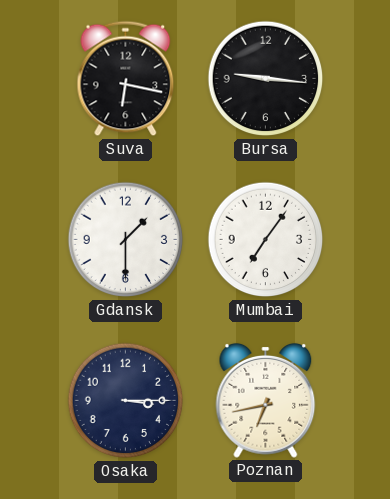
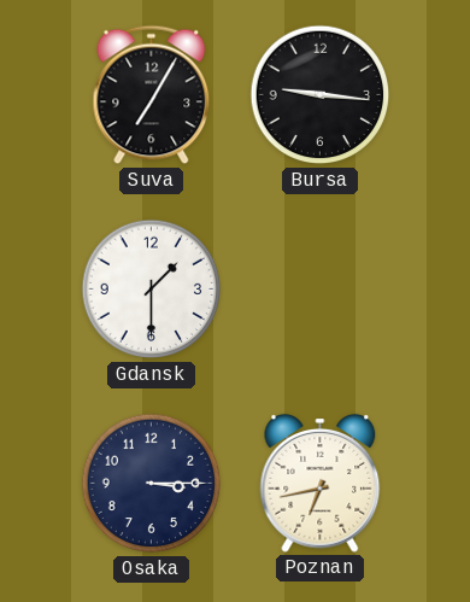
Suva: 6:17 -> 7:05
Mumbai: 7:06 -> none
